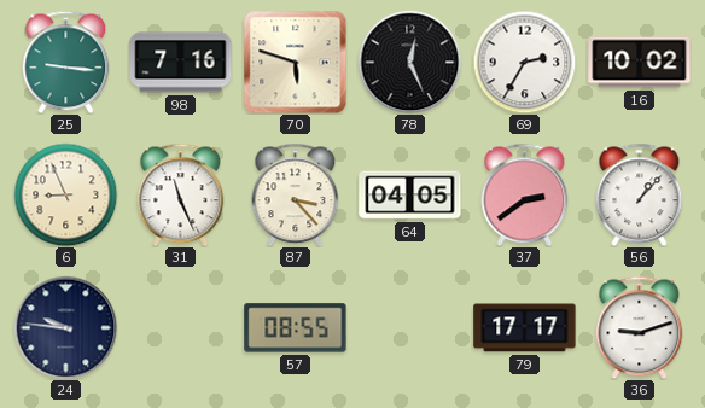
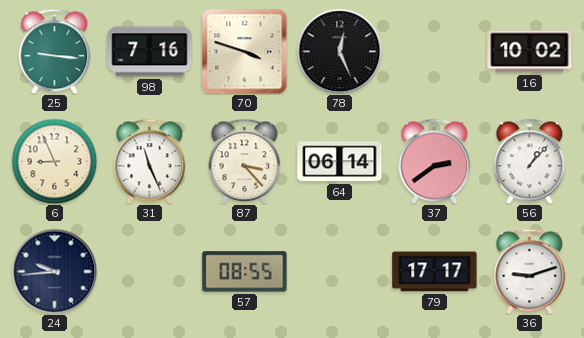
70: 5:48 -> 3:48
69: 2:35 -> none
64: 04:05 -> 06:14
24: 9:46 -> 9:44
